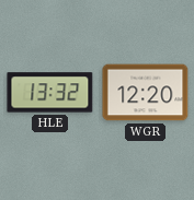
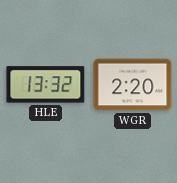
WGR: 12:20 -> 2:20
